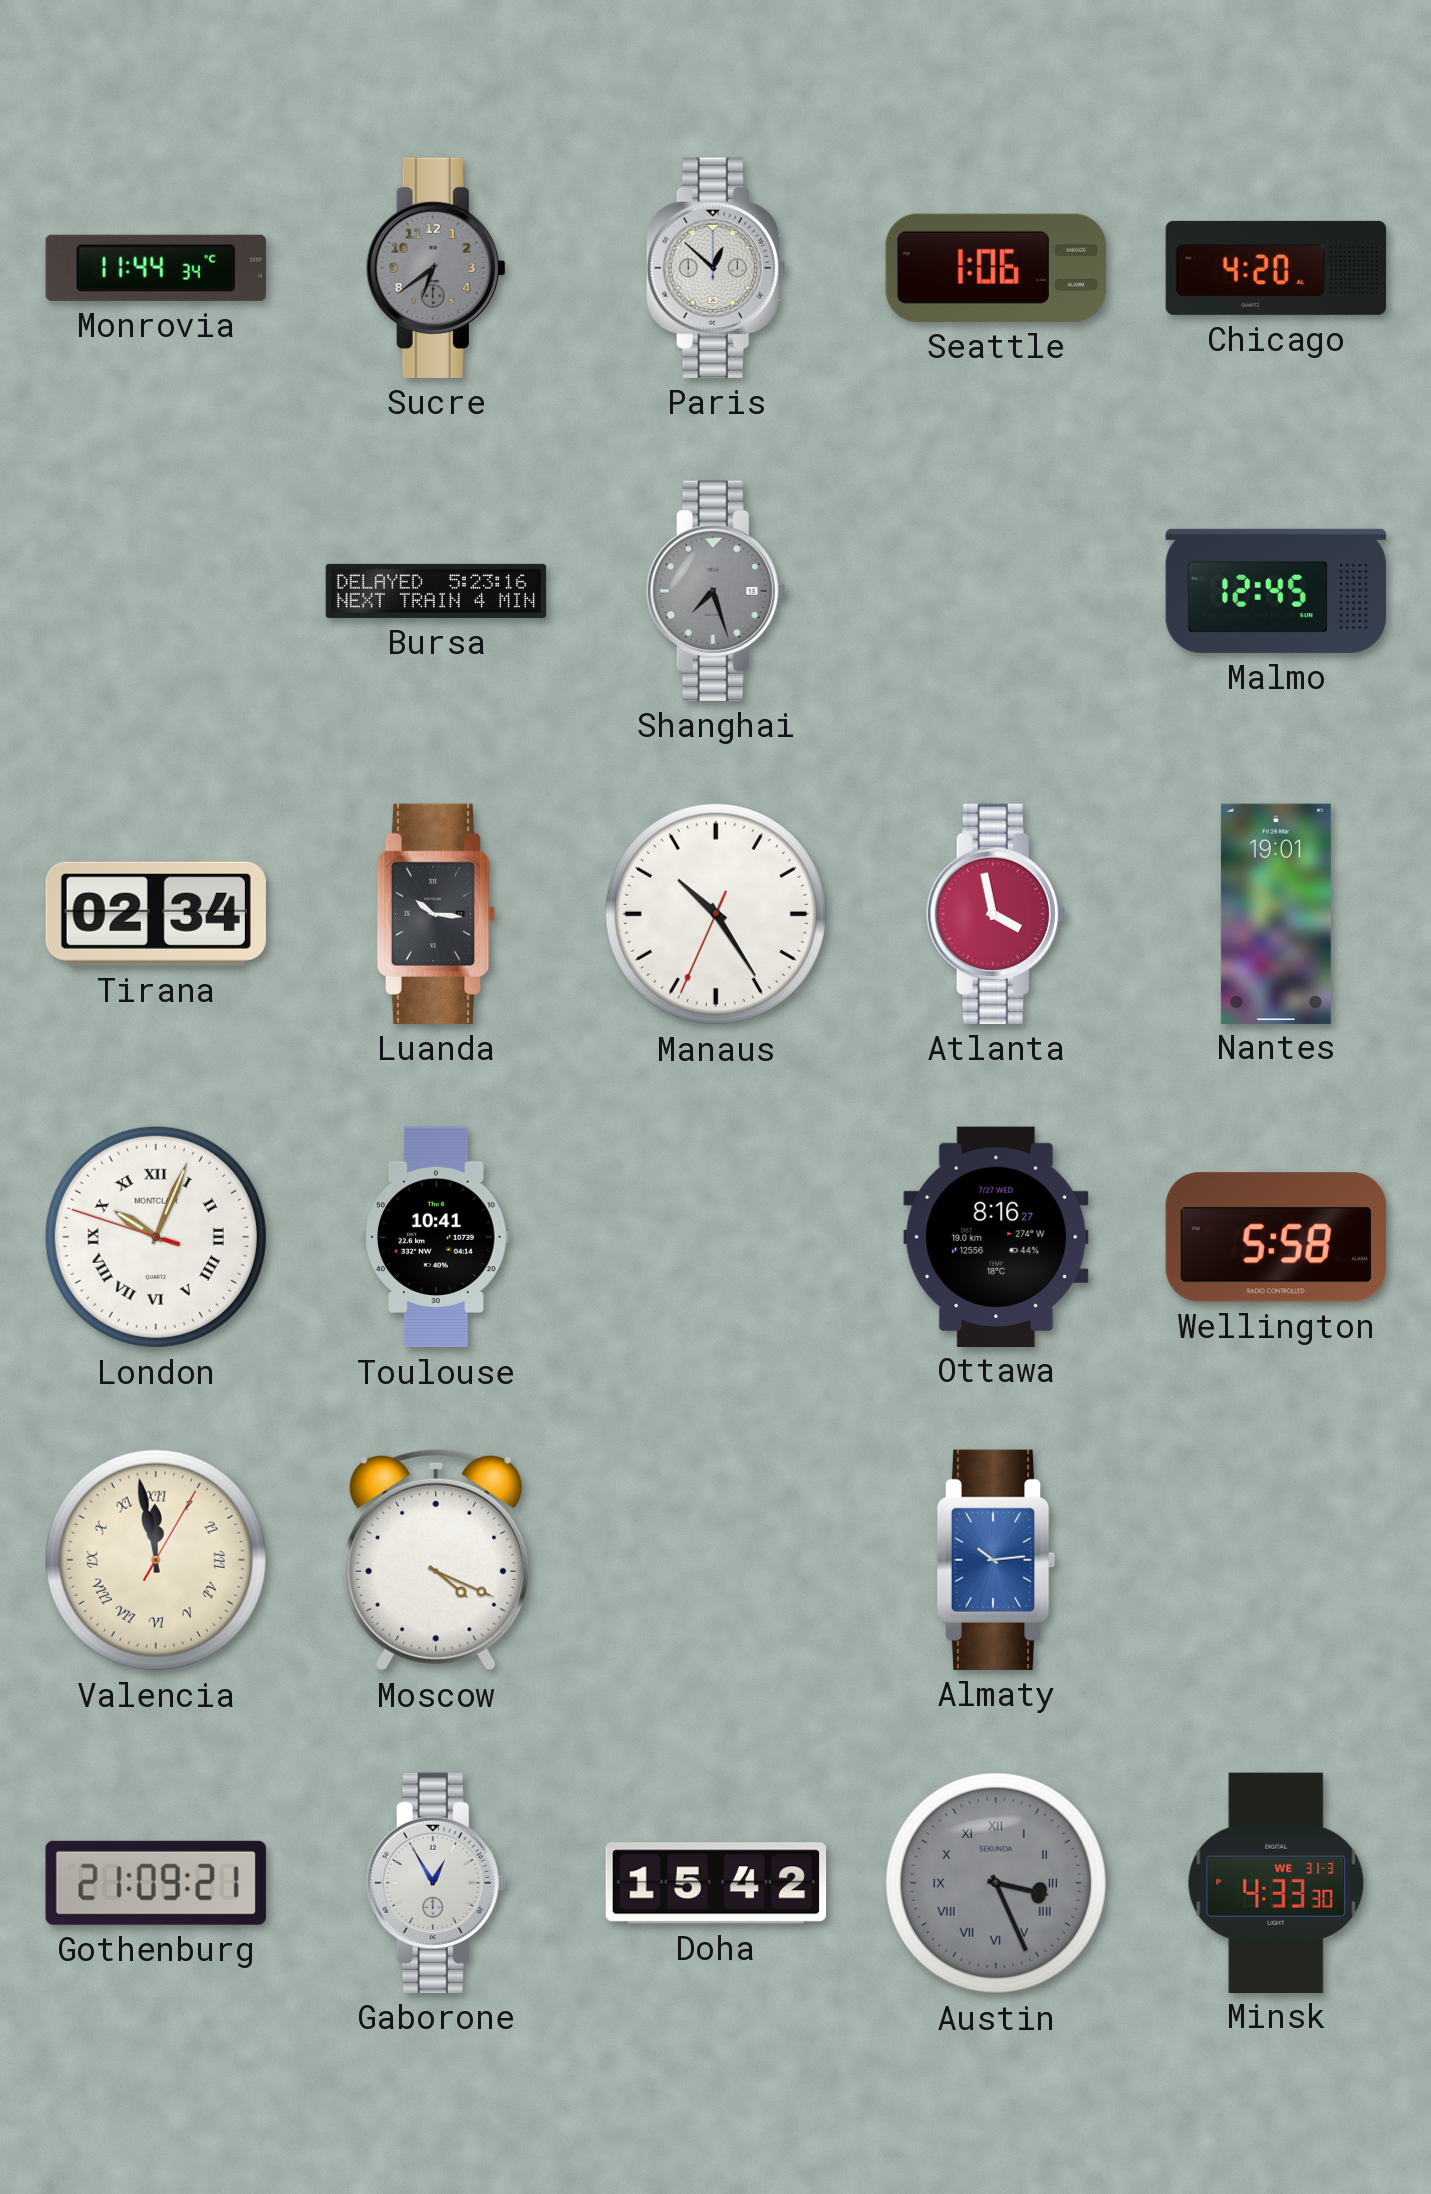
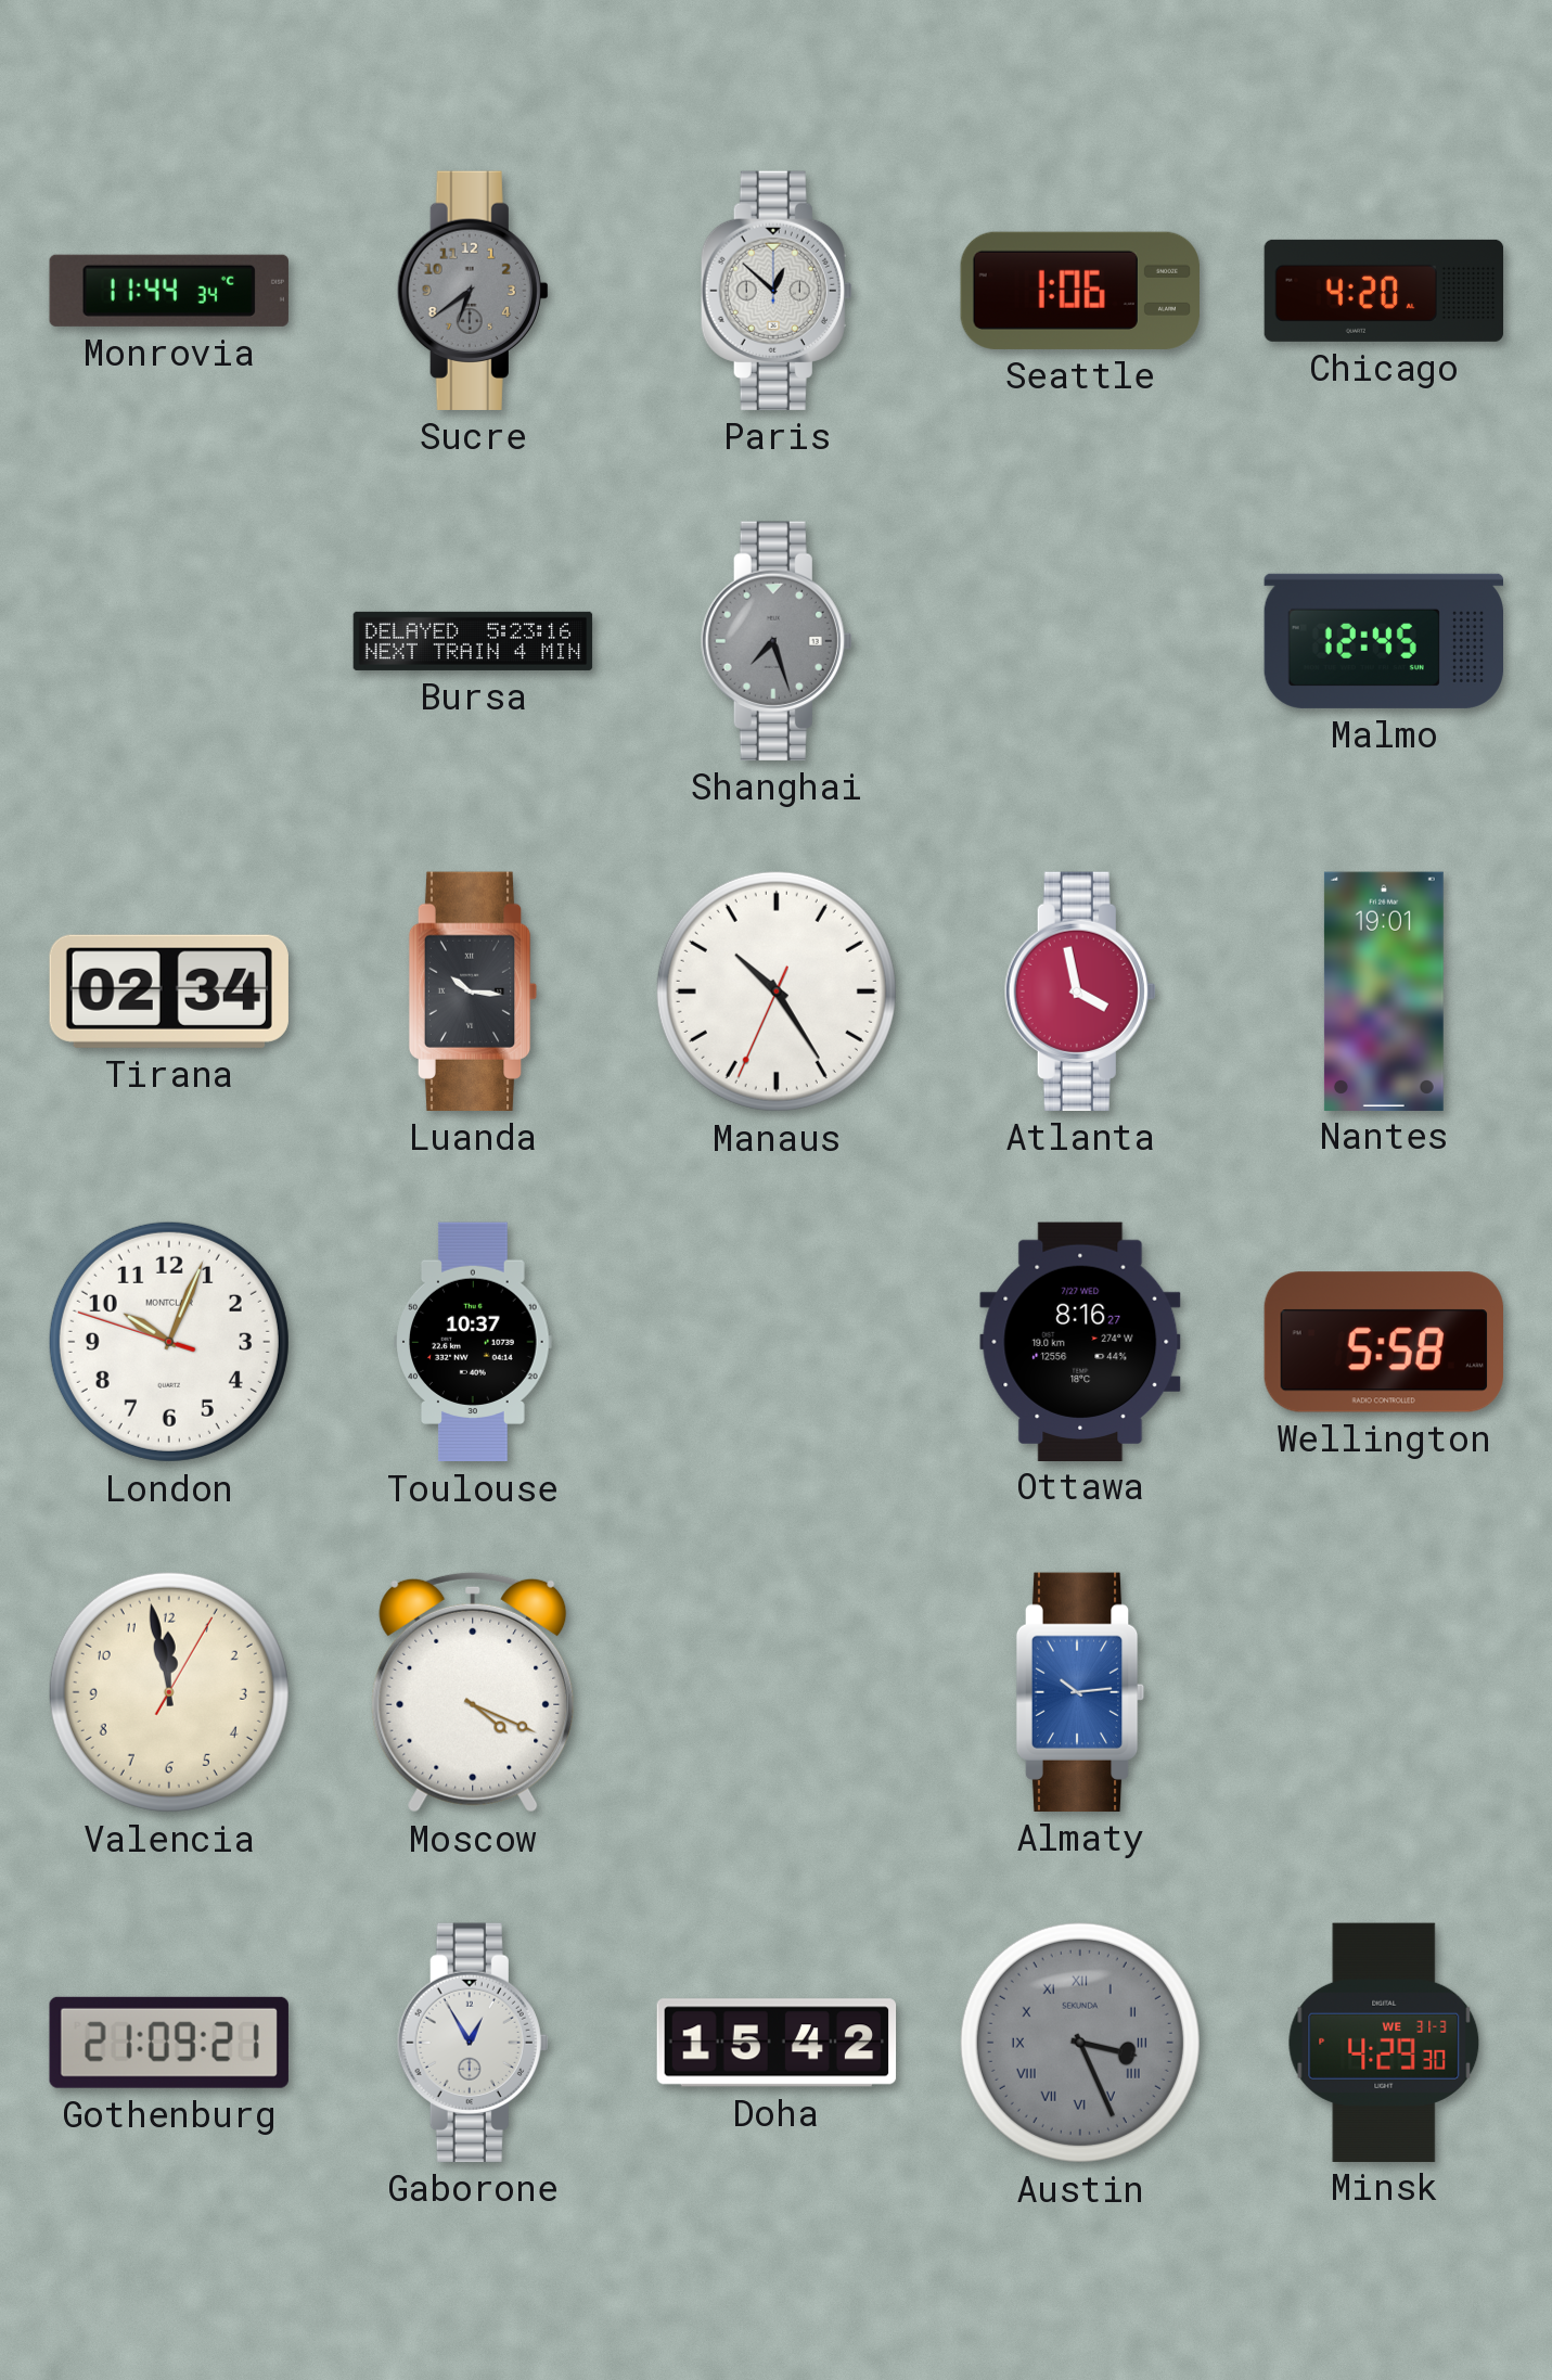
London numerals: Roman -> Arabic
Toulouse: 10:41 -> 10:37
Valencia numerals: Roman -> Arabic
Minsk: 4:33 -> 4:29
